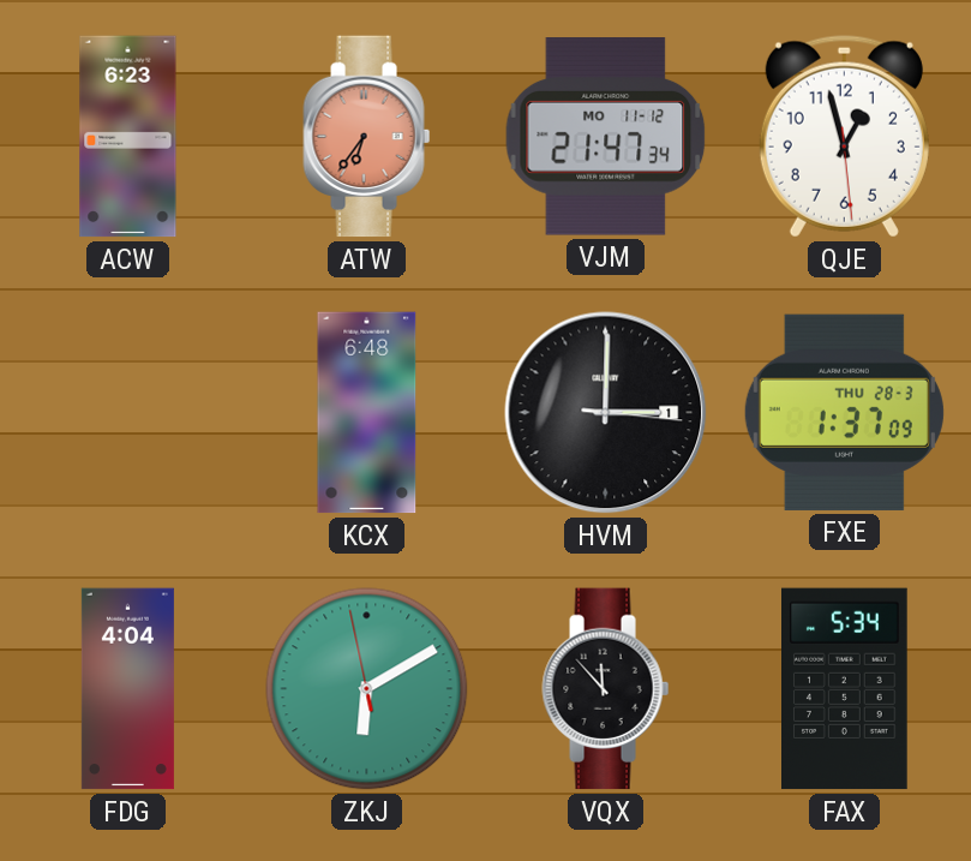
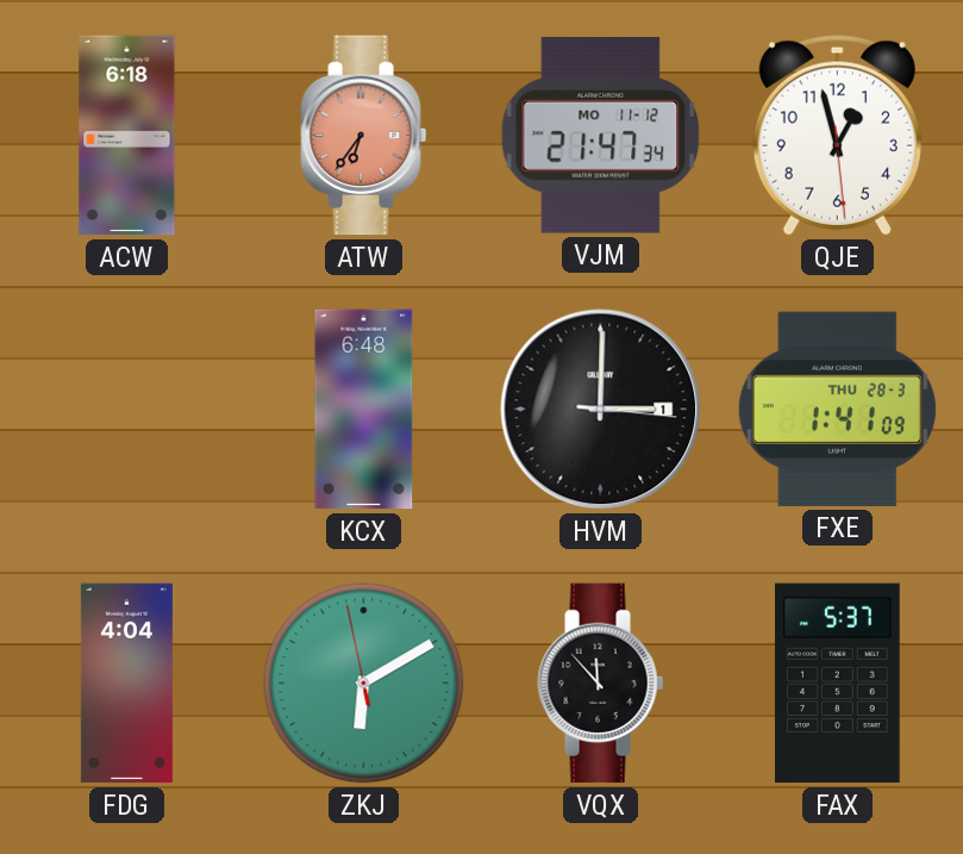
ACW: 6:23 -> 6:18
FXE: 1:37 -> 1:41
FAX: 5:34 -> 5:37
